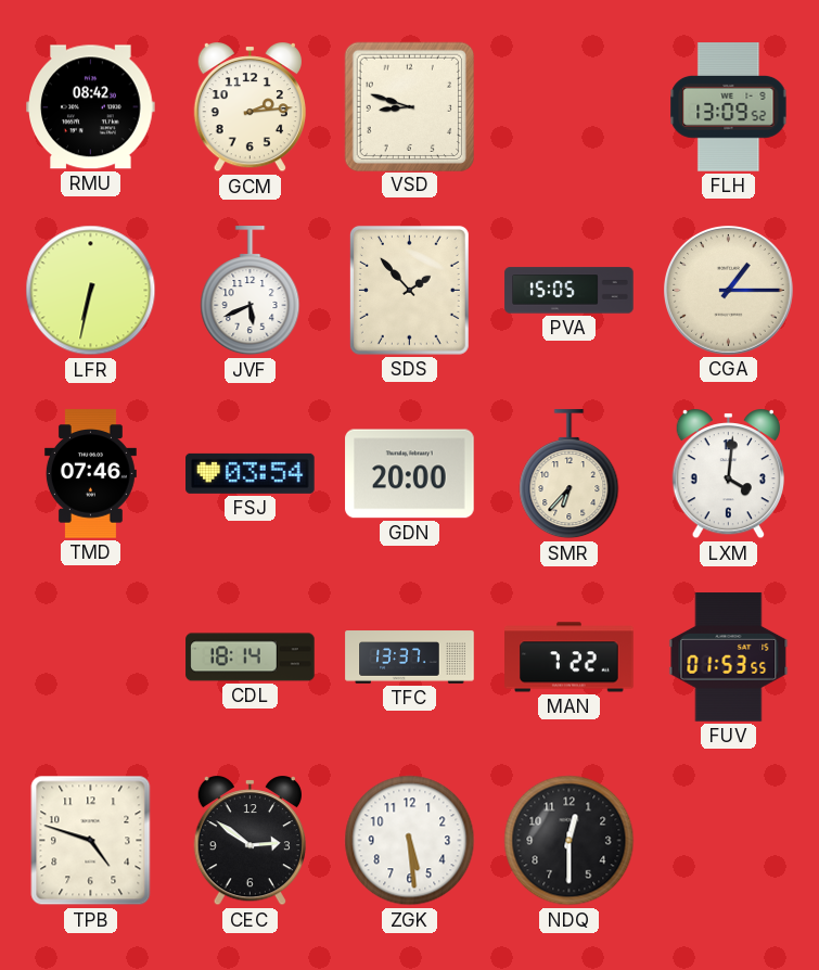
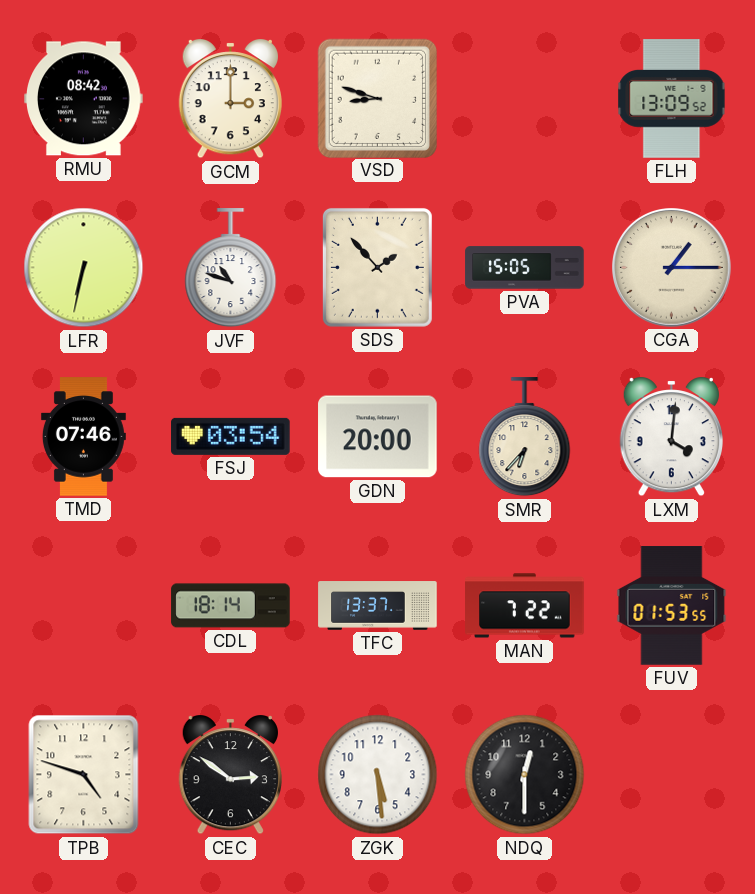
GCM: 2:14 -> 3:00
JVF: 5:41 -> 10:48
